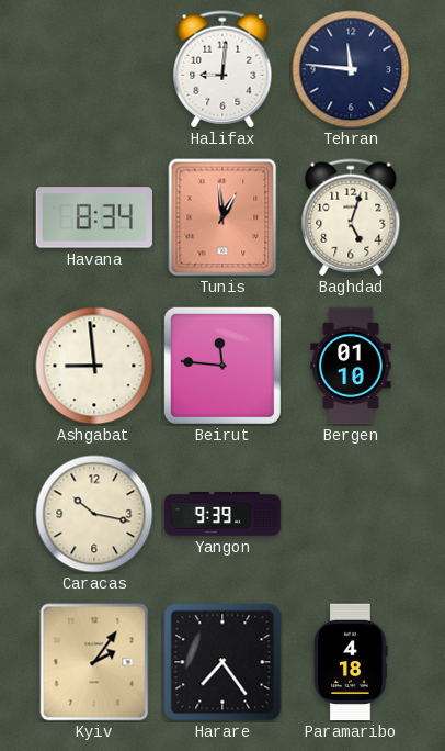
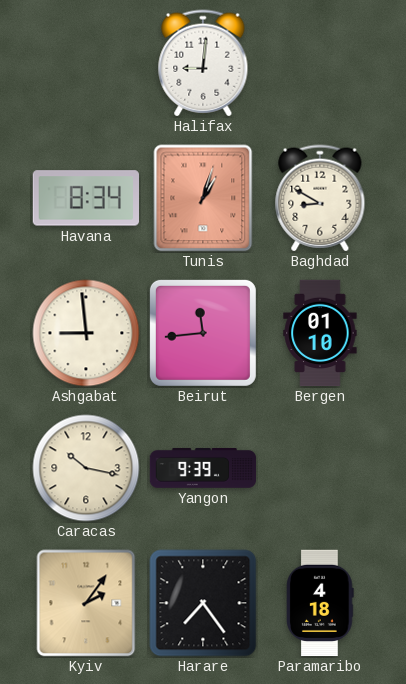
Tehran: 11:46 -> none
Tunis: 12:59 -> 1:03
Baghdad: 5:03 -> 8:50
Beirut: 11:46 -> 11:44
